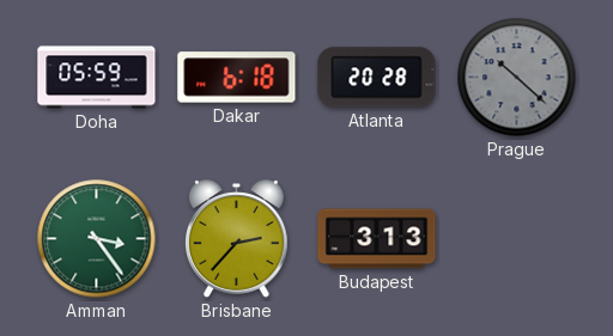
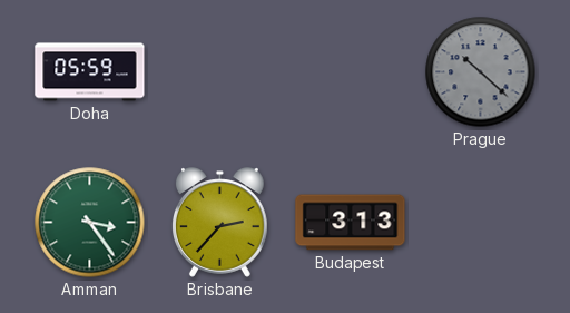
Dakar: 6:18 -> none
Atlanta: 20:28 -> none
